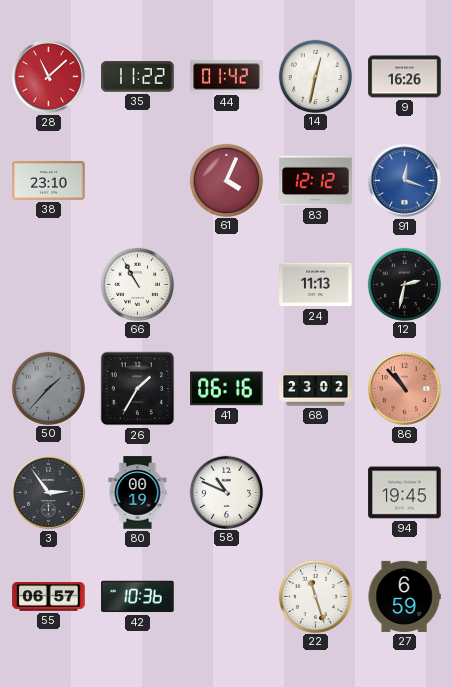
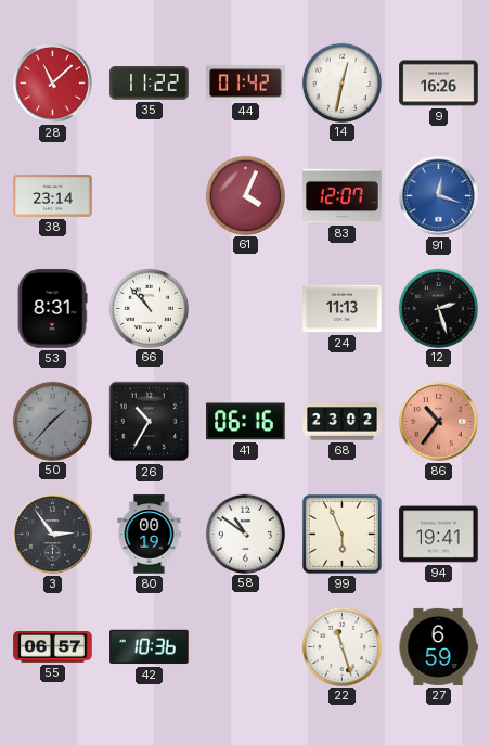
38: 23:10 -> 23:14
83: 12:12 -> 12:07
53: none -> 8:31
66: 10:55 -> 10:53
12: 2:32 -> 2:27
26: 1:35 -> 10:35
86: 10:53 -> 10:36
58: 10:49 -> 10:51
99: none -> 5:56
94: 19:45 -> 19:41
